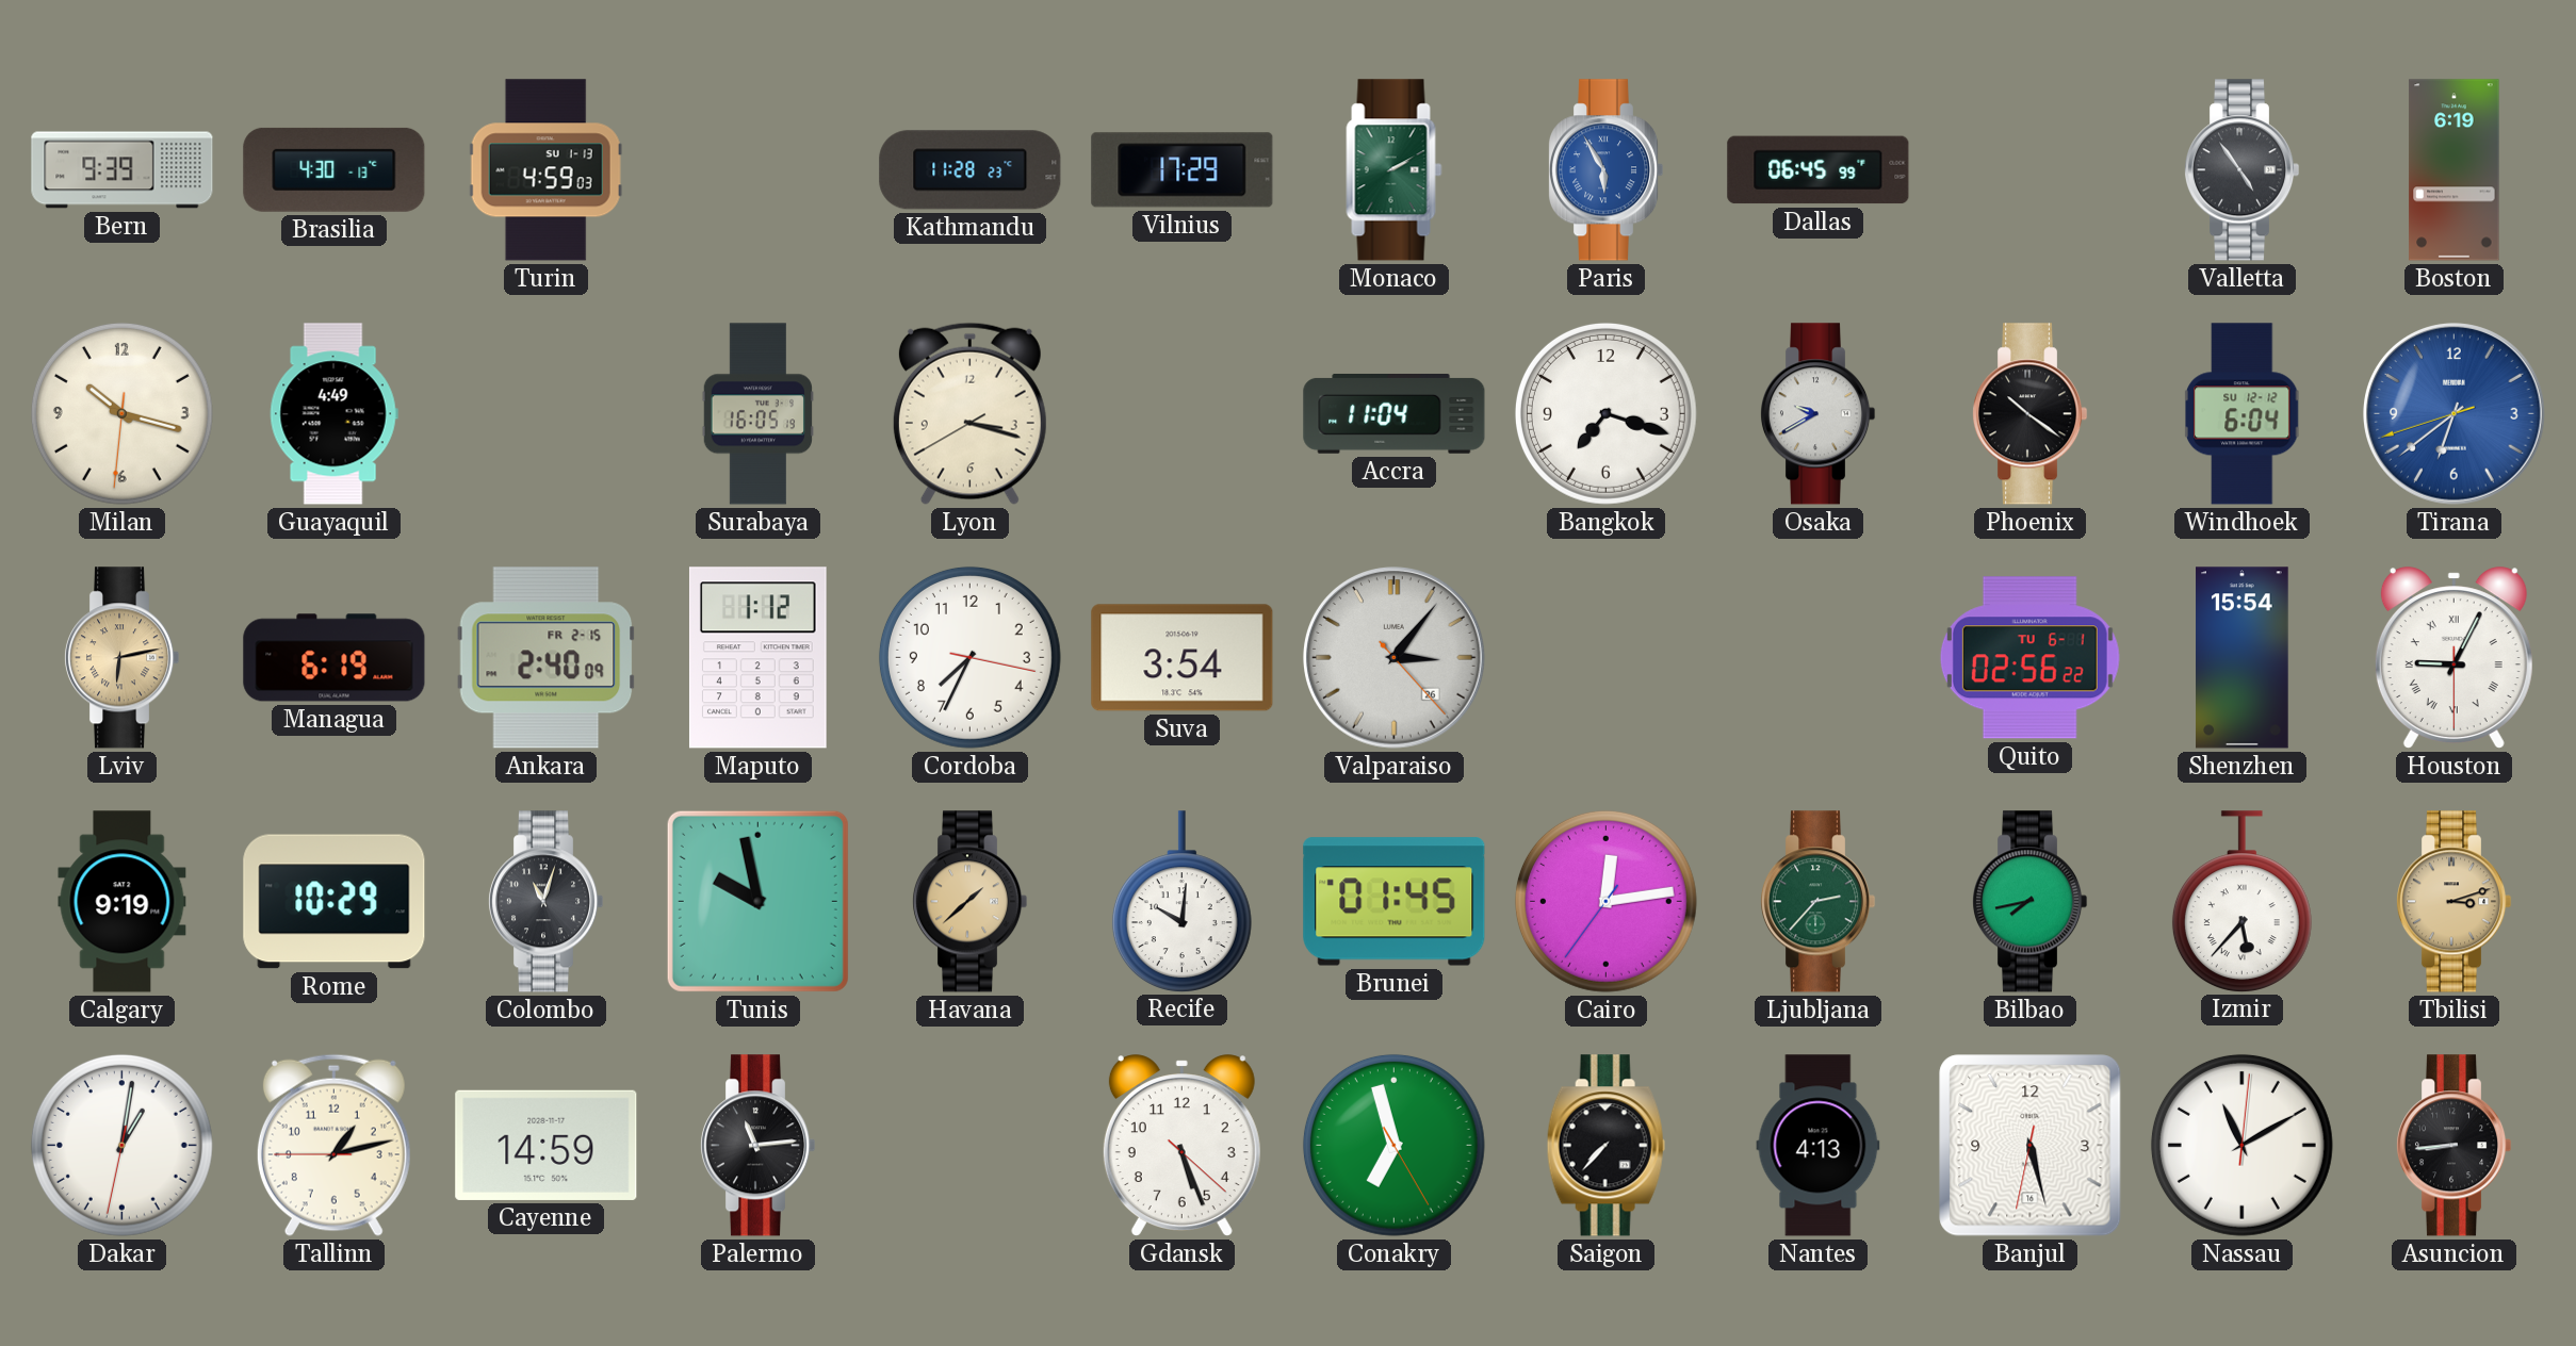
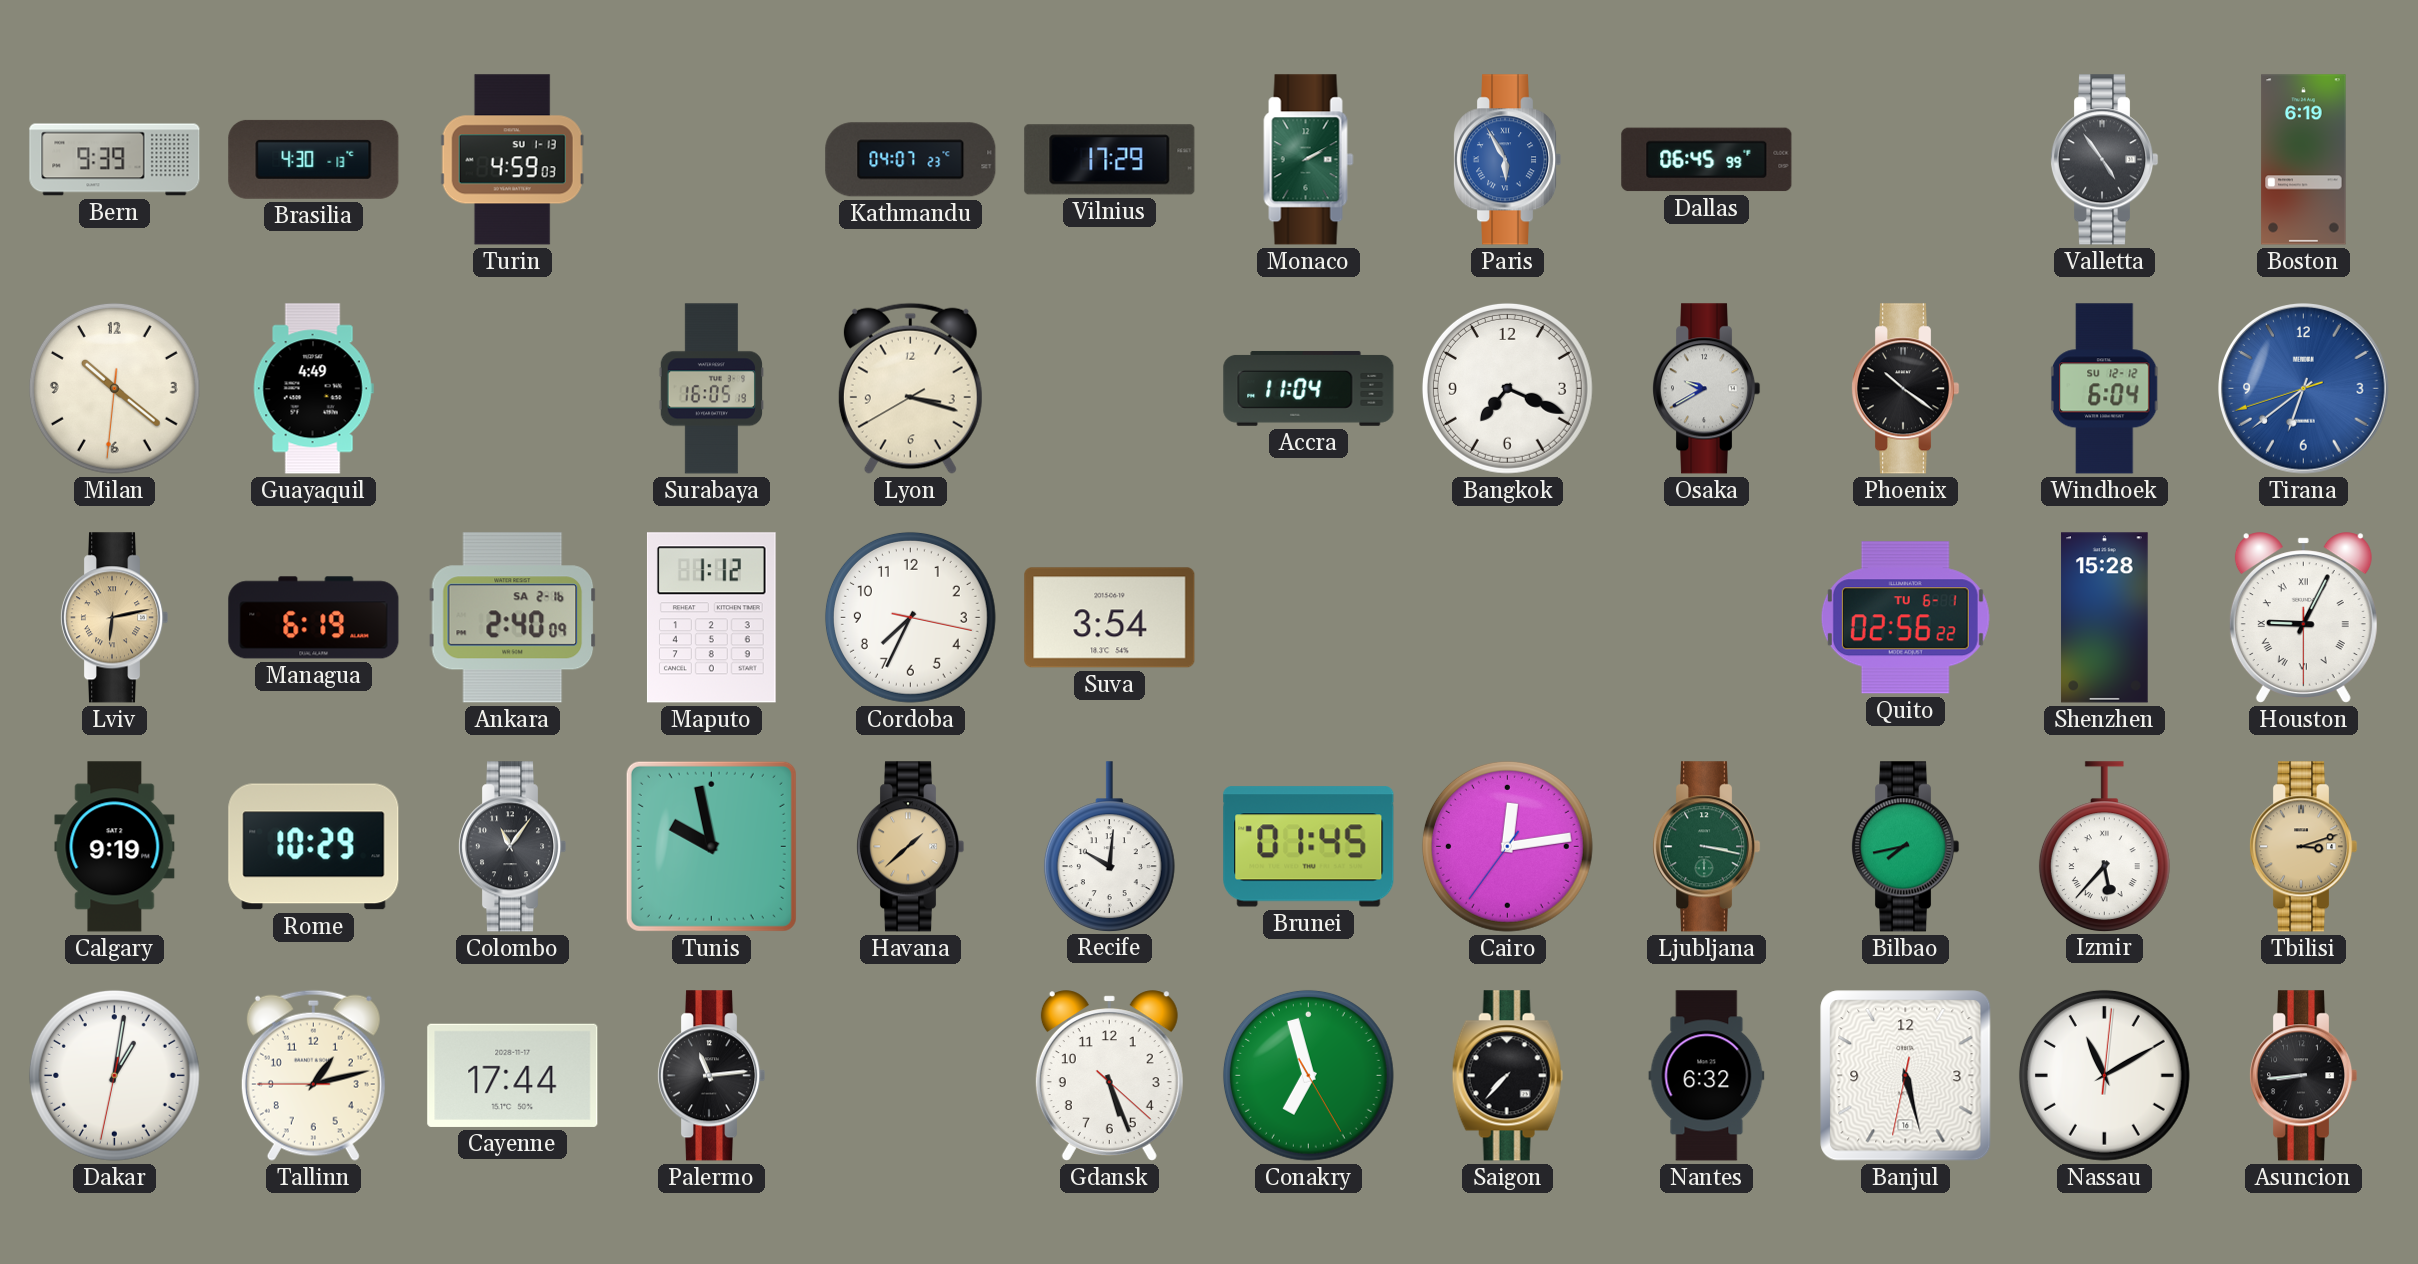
Kathmandu: 11:28 -> 04:07
Milan: 10:17 -> 10:21
Bangkok: 7:18 -> 7:19
Ankara date: FR 2-15 -> SA 2-16
Valparaiso: 3:06 -> none
Shenzhen: 15:54 -> 15:28
Colombo: 11:03 -> 11:06
Ljubljana: 2:37 -> 3:17
Cayenne: 14:59 -> 17:44
Nantes: 4:13 -> 6:32
